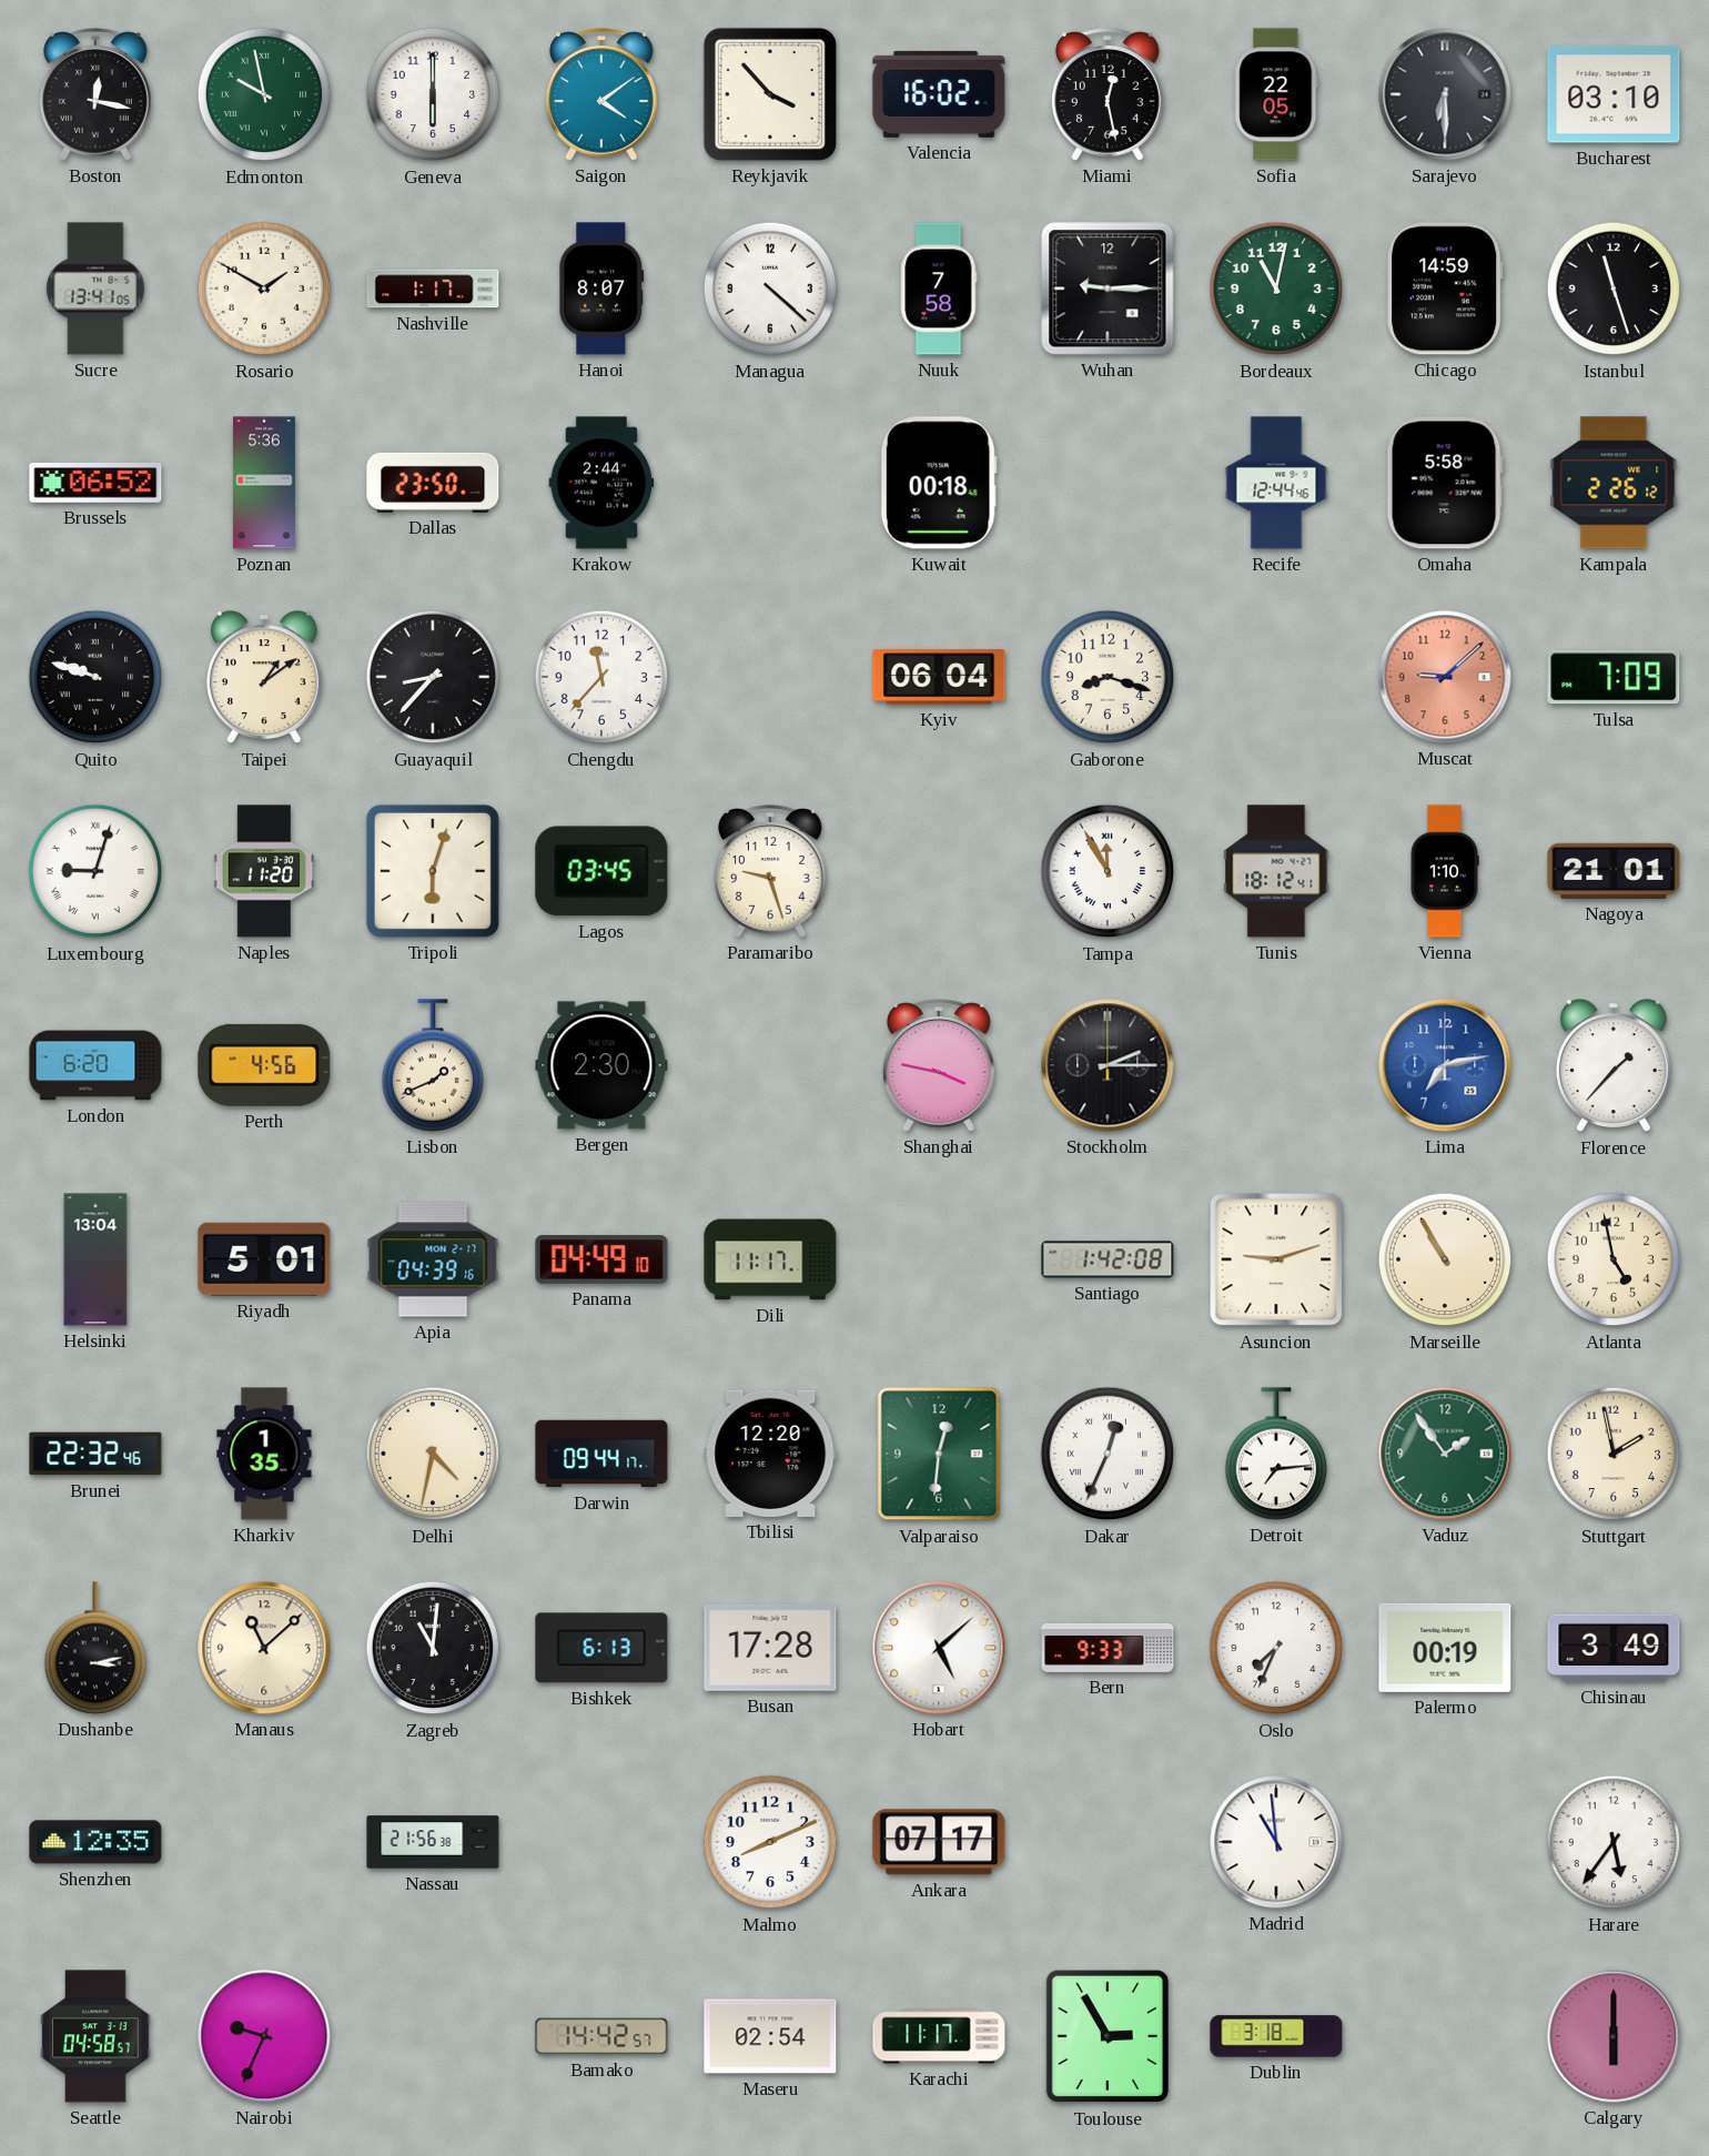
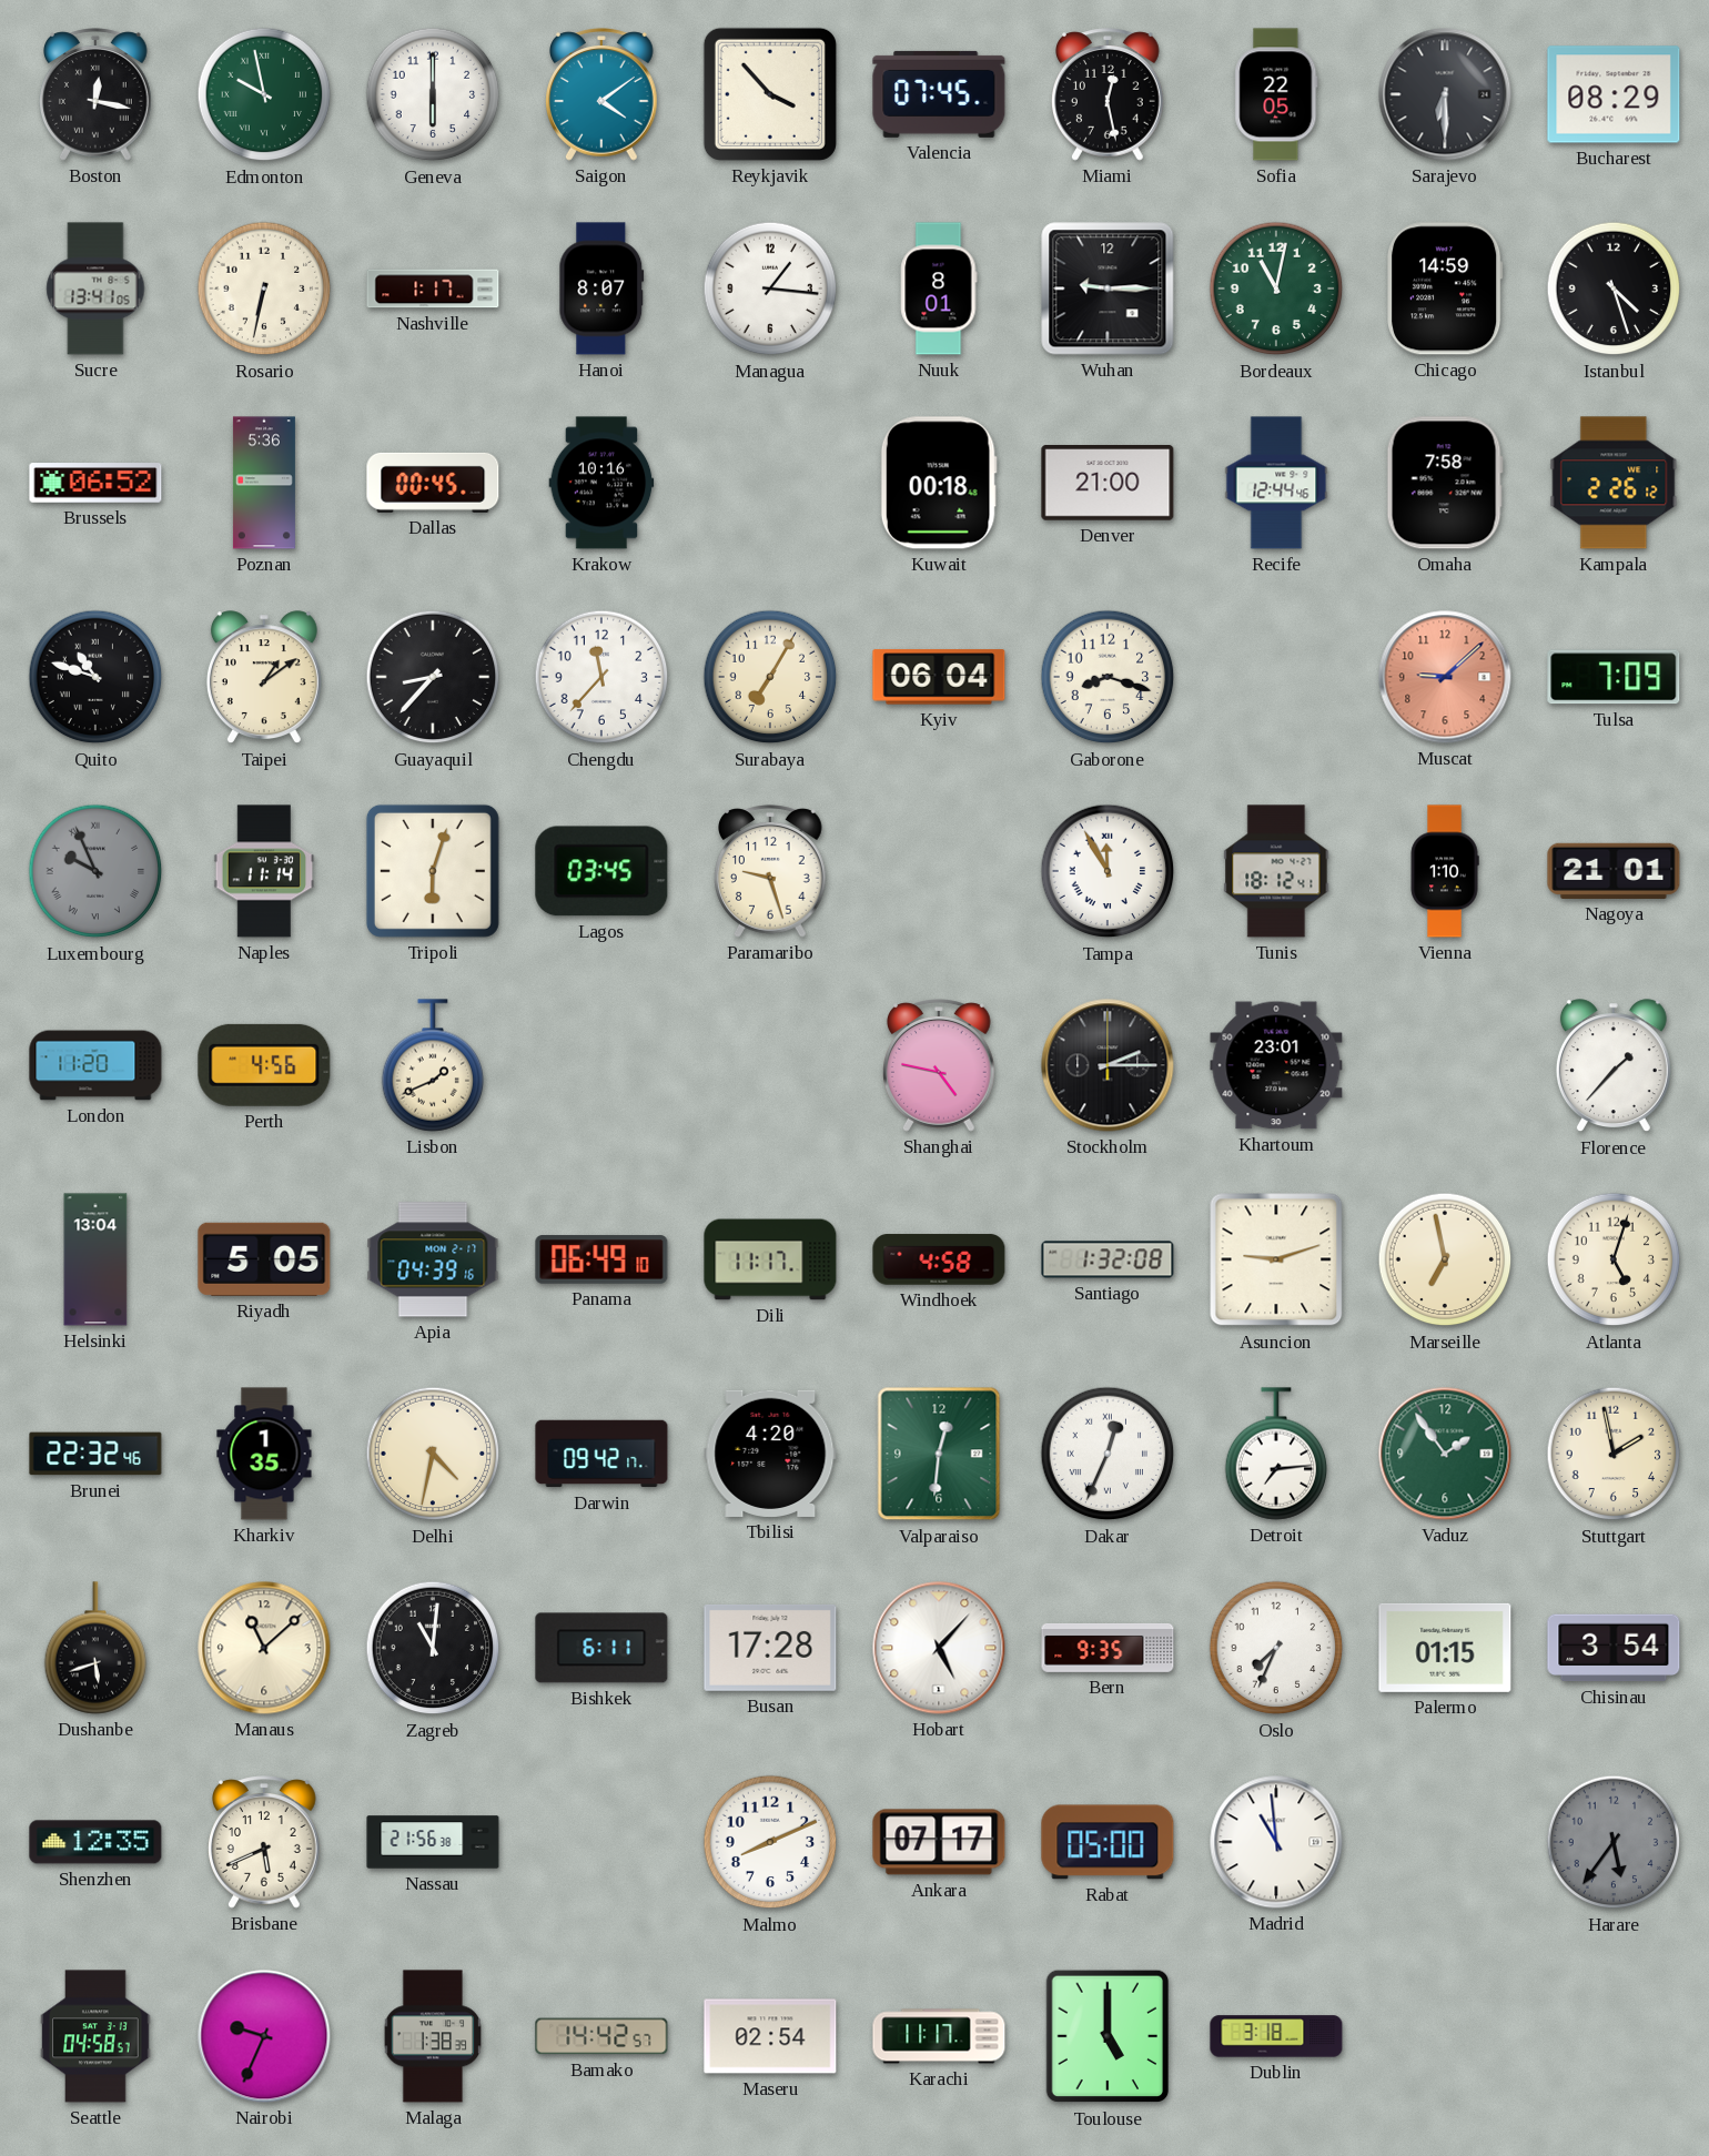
Valencia: 16:02 -> 07:45
Bucharest: 03:10 -> 08:29
Rosario: 1:50 -> 6:32
Managua: 4:22 -> 1:16
Nuuk: 7:58 -> 8:01
Istanbul: 11:27 -> 4:27
Dallas: 23:50 -> 00:45
Krakow: 2:44 -> 10:16
Denver: none -> 21:00
Omaha: 5:58 -> 7:58
Quito: 9:48 -> 10:48
Surabaya: none -> 7:05
Luxembourg: 9:03 -> 9:56
Luxembourg dial: white -> grey
Naples: 11:20 -> 11:14
London: 6:20 -> 11:20
Bergen: 2:30 -> none
Shanghai: 3:47 -> 4:47
Khartoum: none -> 23:01
Lima: 7:13 -> none
Riyadh: 5:01 -> 5:05
Panama: 04:49 -> 06:49
Windhoek: none -> 4:58
Santiago: 1:42 -> 1:32
Marseille: 10:55 -> 6:58
Atlanta: 4:58 -> 5:03
Darwin: 09:44 -> 09:42
Tbilisi: 12:20 -> 4:20
Dushanbe: 3:13 -> 5:42
Bishkek: 6:13 -> 6:11
Hobart: 5:08 -> 5:07
Bern: 9:33 -> 9:35
Palermo: 00:19 -> 01:15
Chisinau: 3:49 -> 3:54
Brisbane: none -> 5:41
Rabat: none -> 05:00
Harare dial: white -> grey
Malaga: none -> 1:38
Toulouse: 2:55 -> 5:00
Calgary: 6:00 -> none
